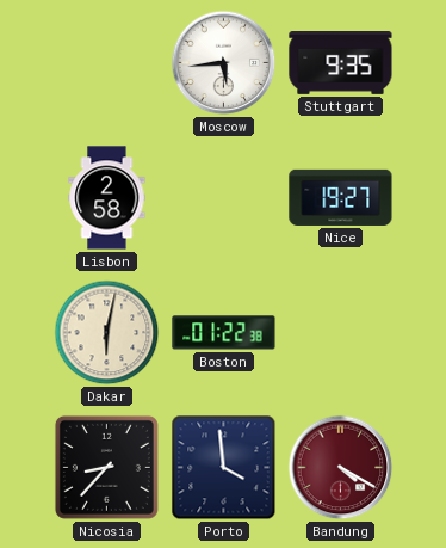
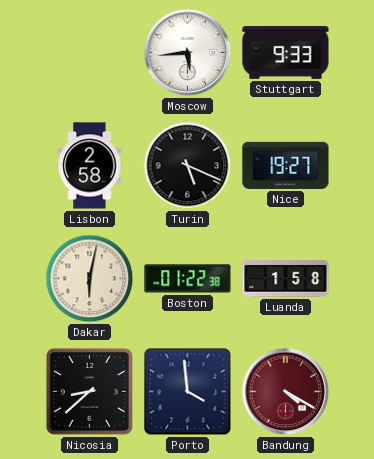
Stuttgart: 9:35 -> 9:33
Turin: none -> 5:19
Luanda: none -> 1:58
Nicosia: 8:37 -> 8:38
